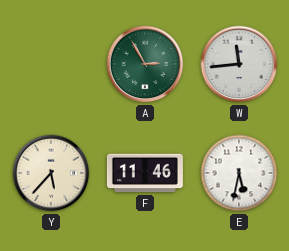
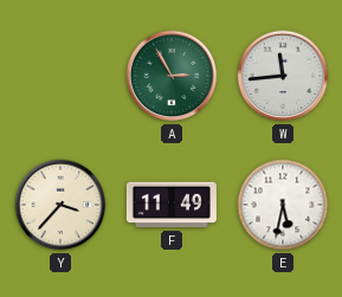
Y: 5:37 -> 3:37
F: 11:46 -> 11:49
